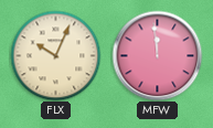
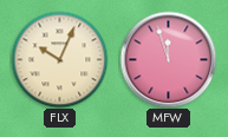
MFW: 11:59 -> 11:57
